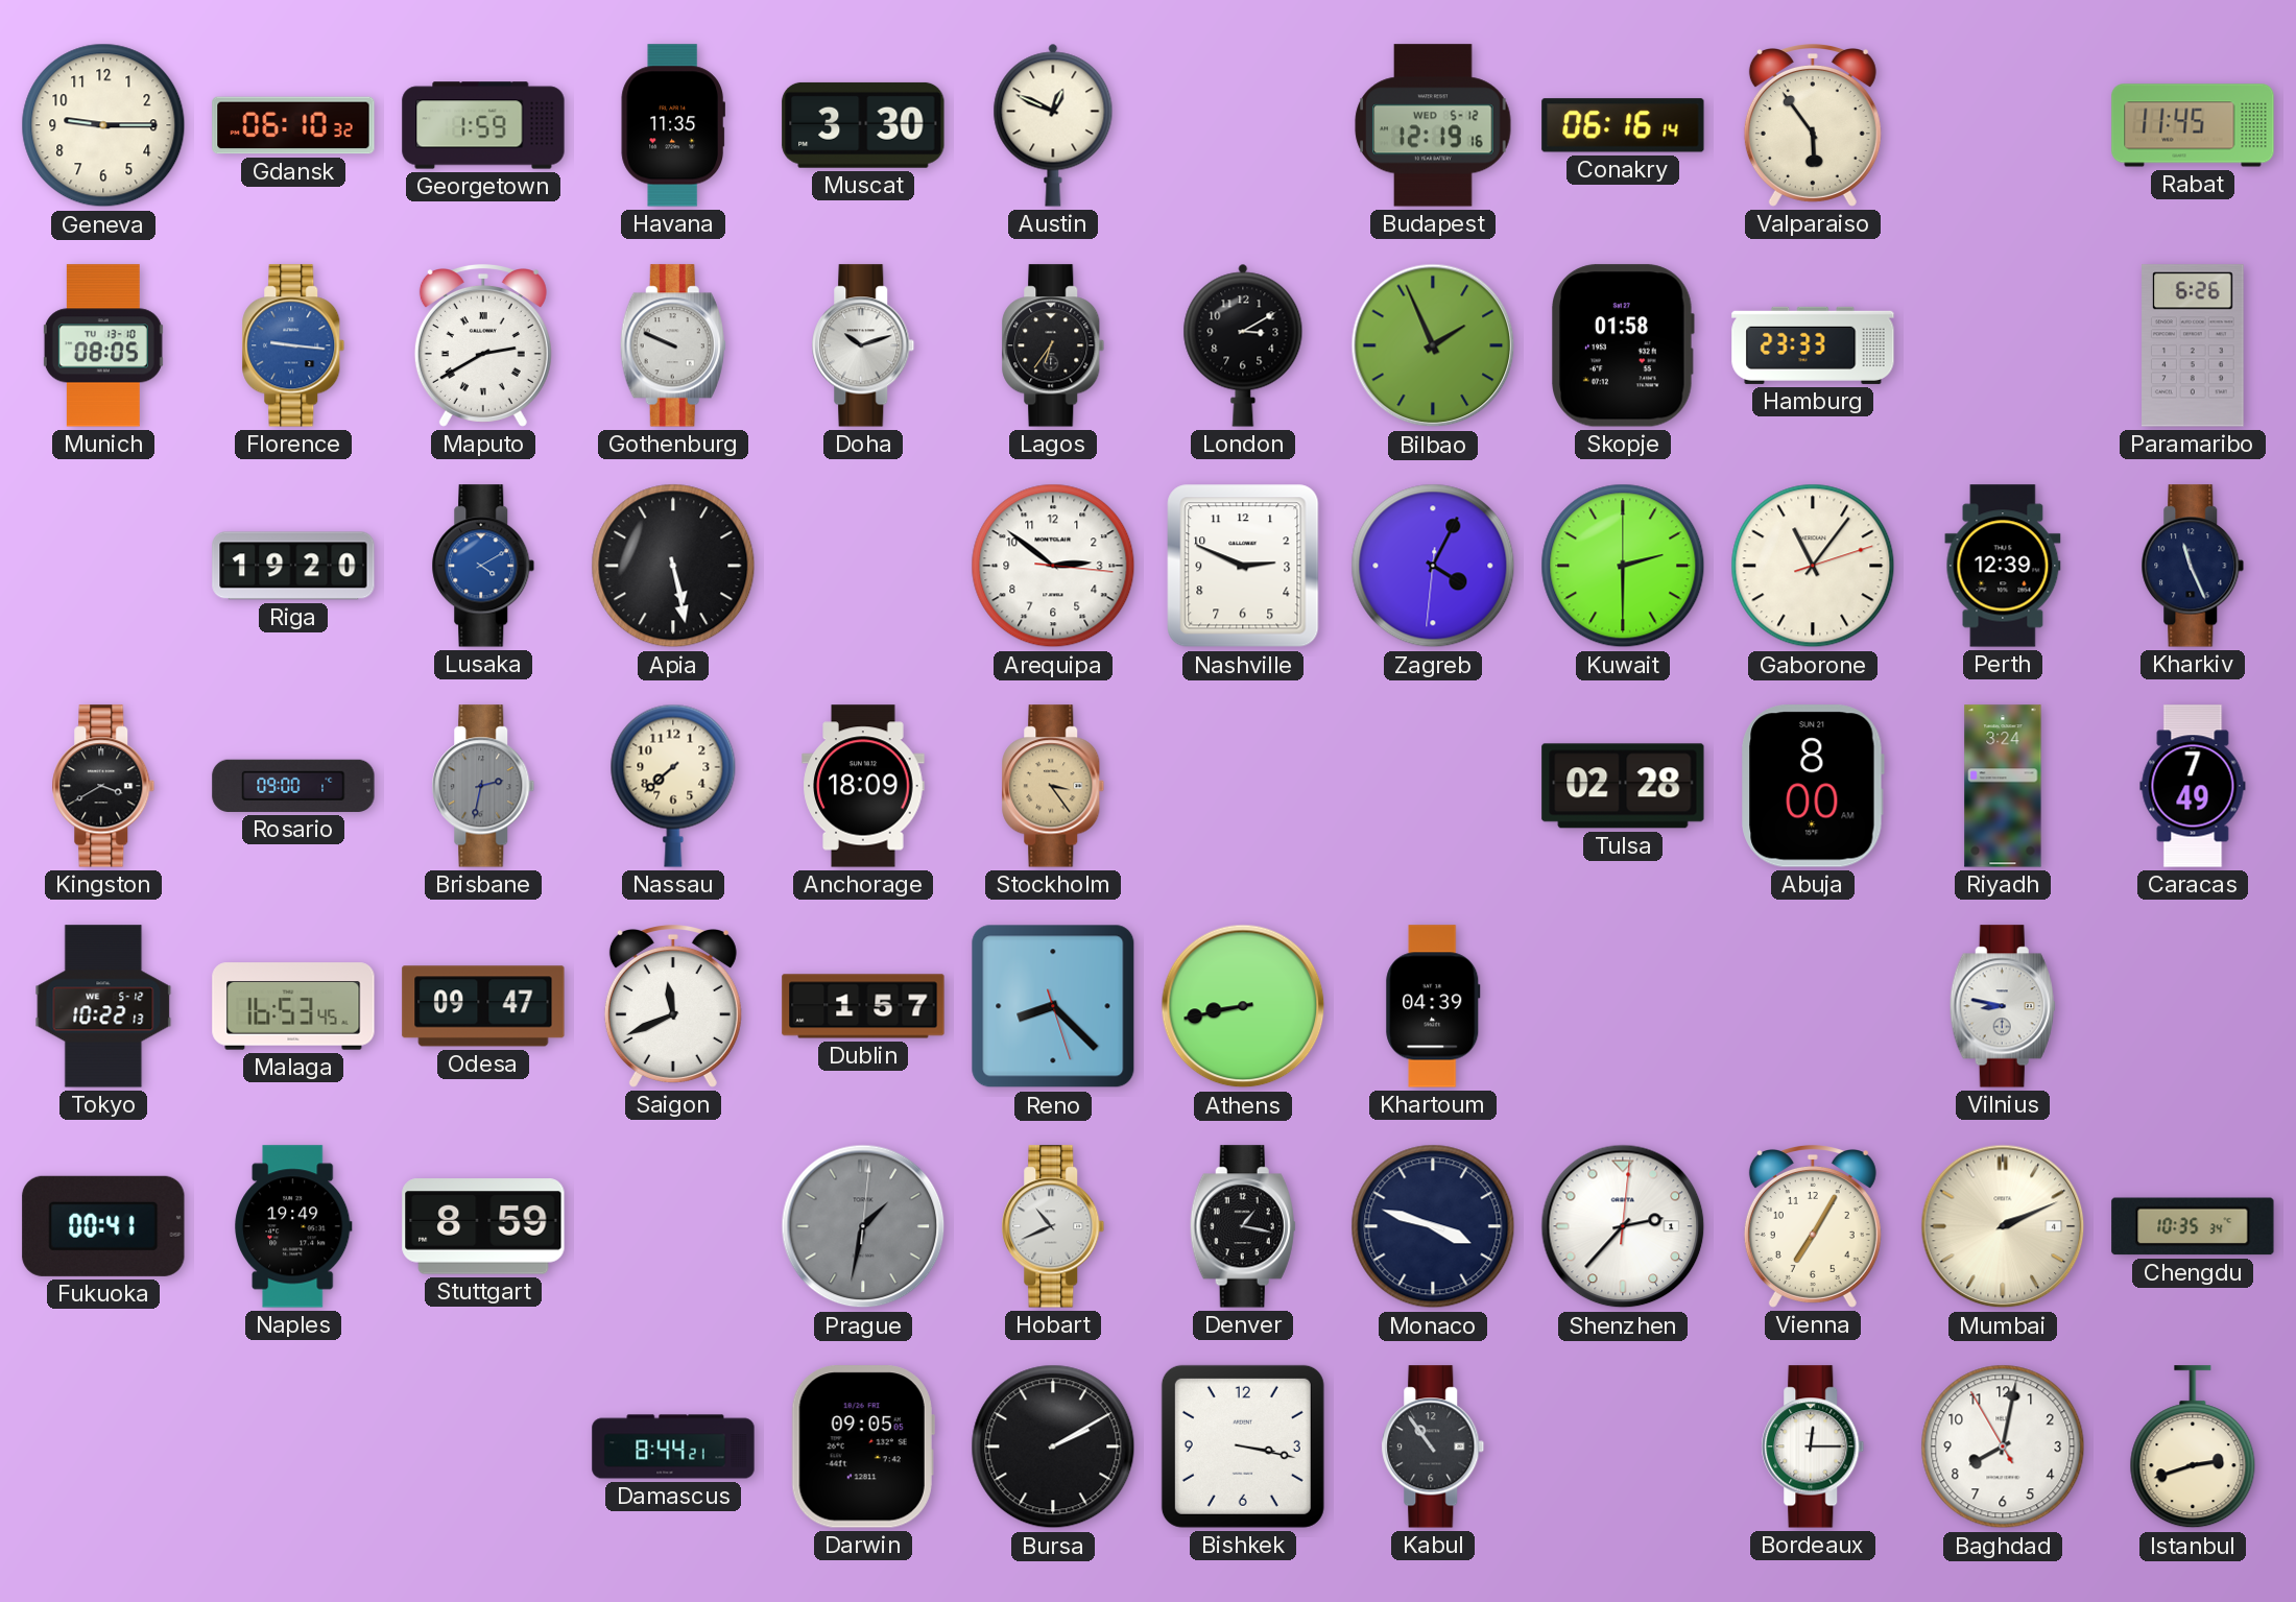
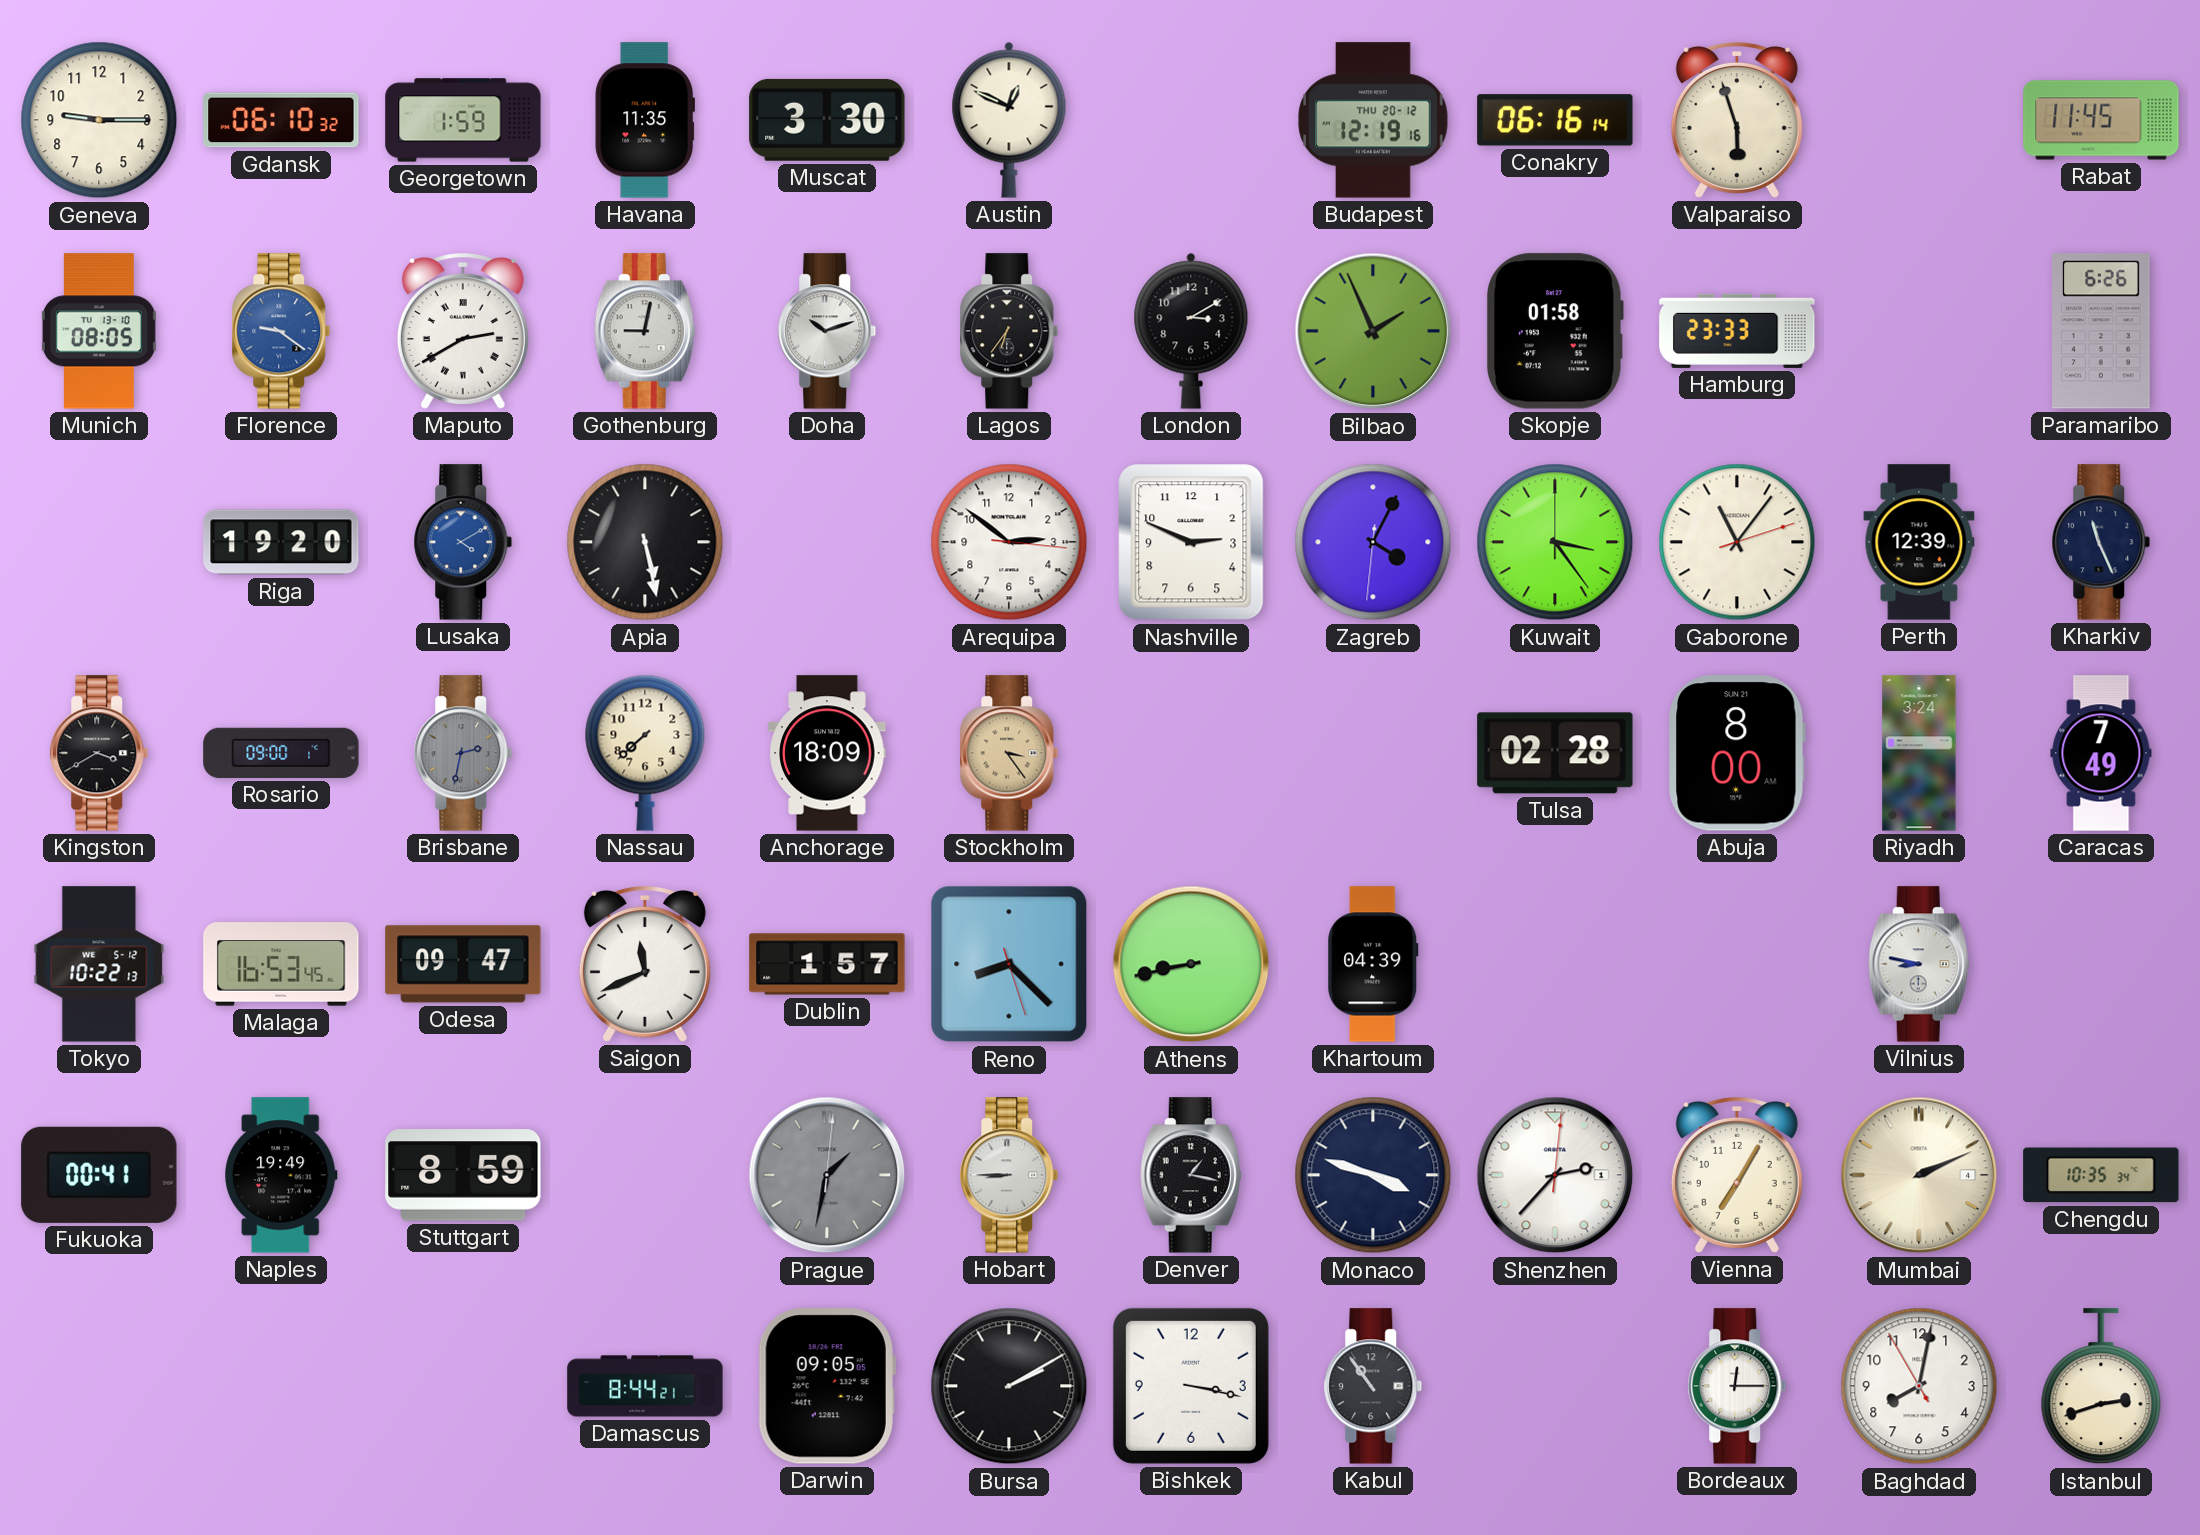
Budapest date: WED 5-12 -> THU 20-12
Valparaiso: 5:54 -> 5:57
Florence: 9:16 -> 9:21
Gothenburg: 9:49 -> 9:02
Kuwait: 2:30 -> 3:24
Hobart: 10:41 -> 8:45
